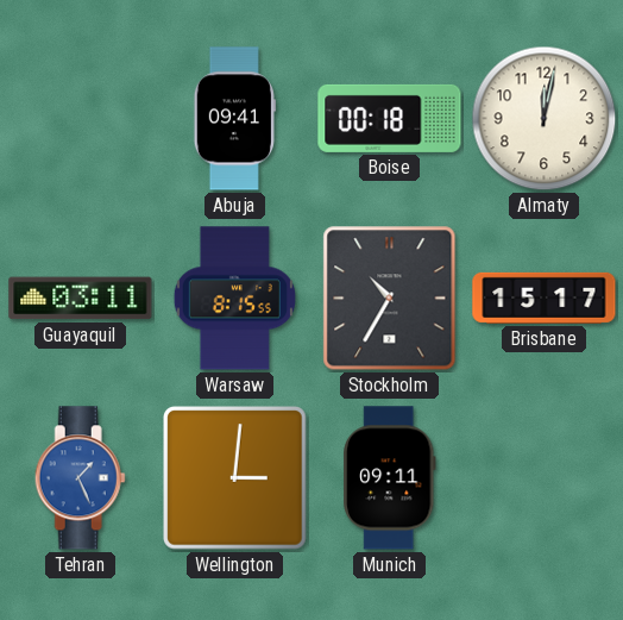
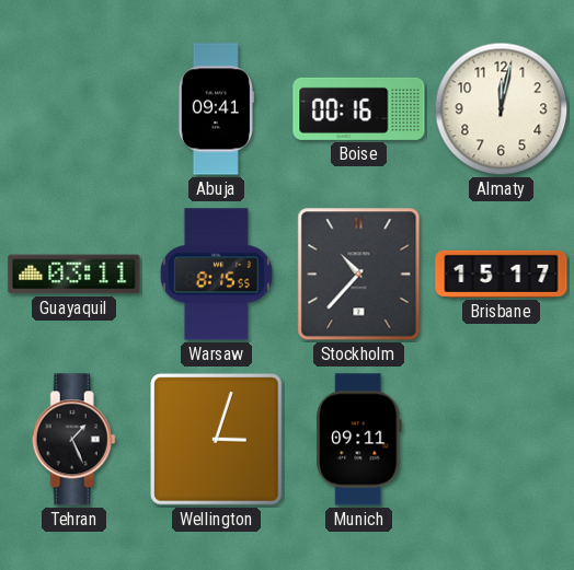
Boise: 00:18 -> 00:16
Stockholm: 10:35 -> 10:37
Tehran dial: blue -> black
Wellington: 3:01 -> 3:03
